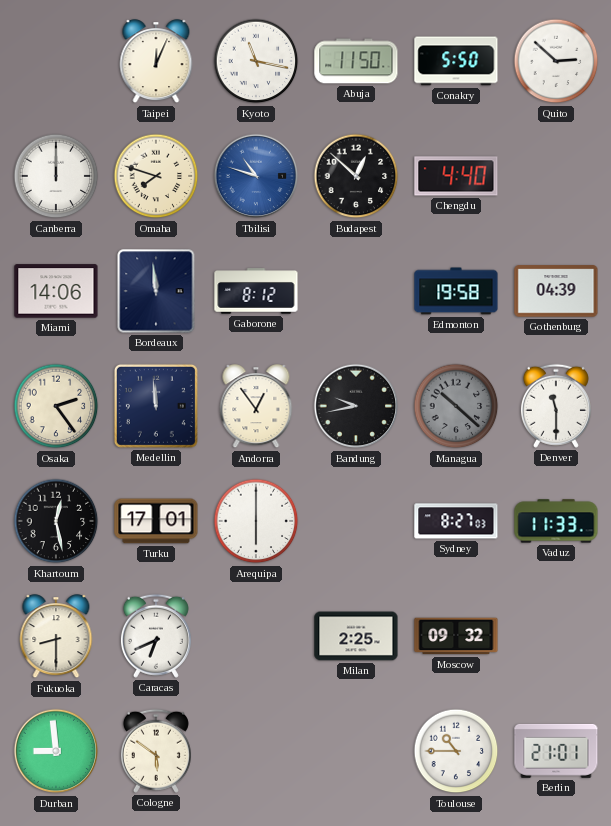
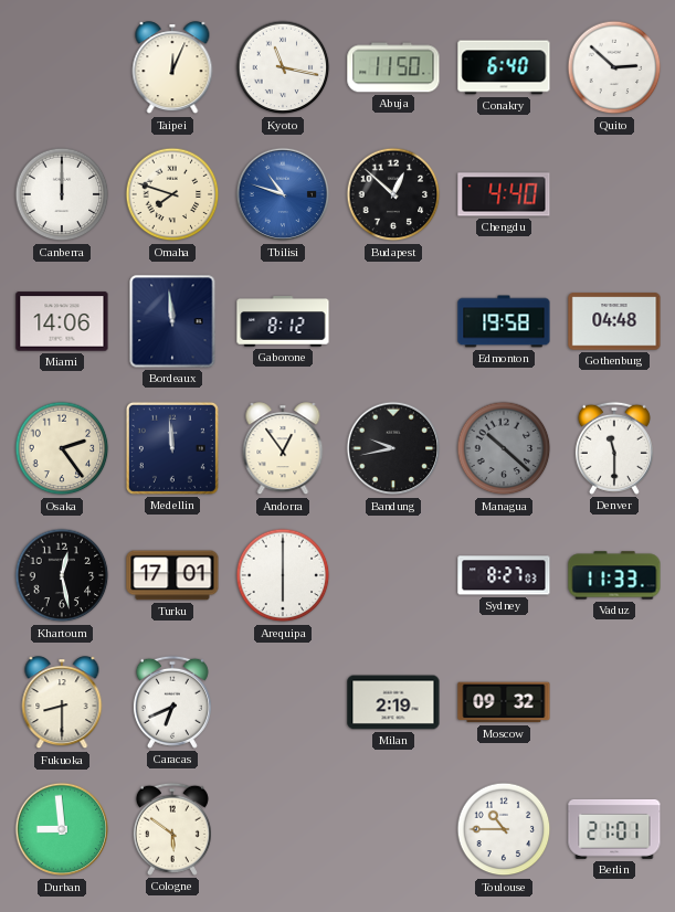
Conakry: 5:50 -> 6:40
Gothenburg: 04:39 -> 04:48
Milan: 2:25 -> 2:19
